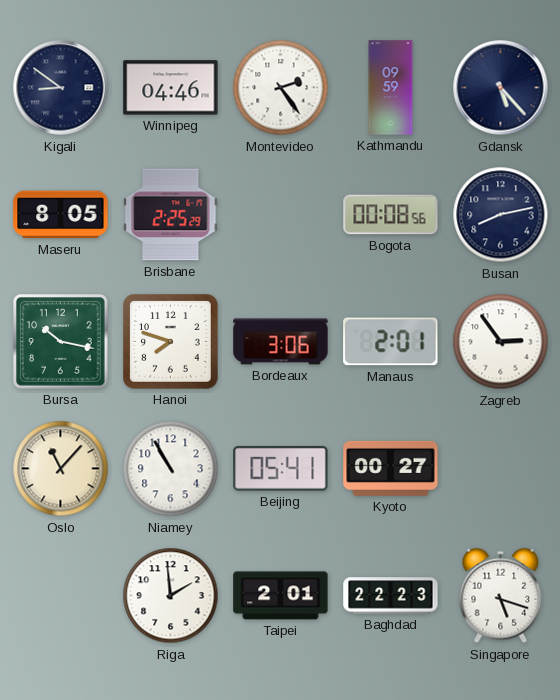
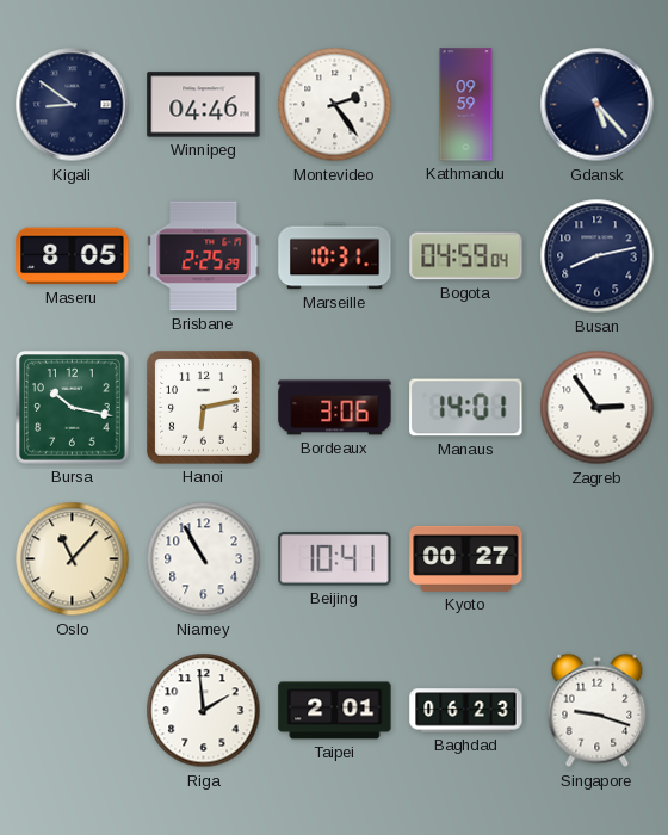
Marseille: none -> 10:31
Bogota: 00:08 -> 04:59
Hanoi: 7:48 -> 6:13
Manaus: 2:01 -> 14:01
Beijing: 05:41 -> 10:41
Baghdad: 22:23 -> 06:23
Singapore: 5:18 -> 9:18
